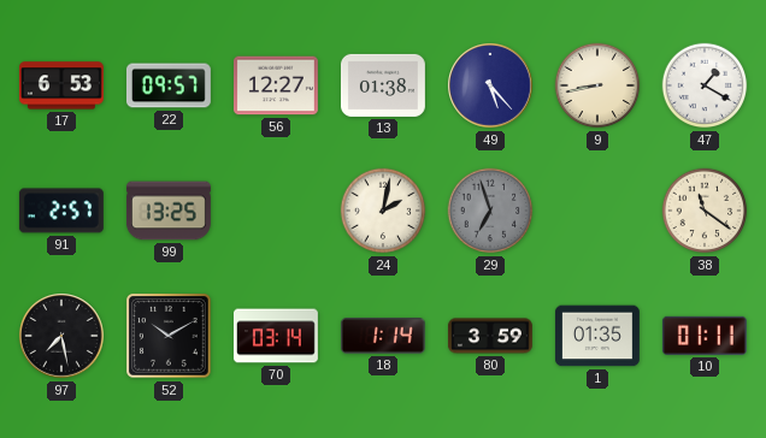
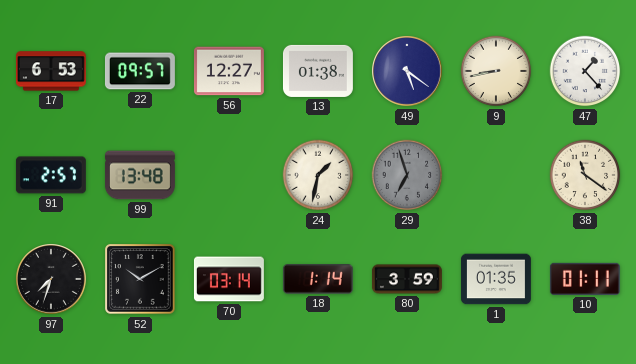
49: 5:23 -> 5:21
47: 1:20 -> 1:23
99: 13:25 -> 13:48
24: 2:02 -> 1:32
97: 7:28 -> 7:33
